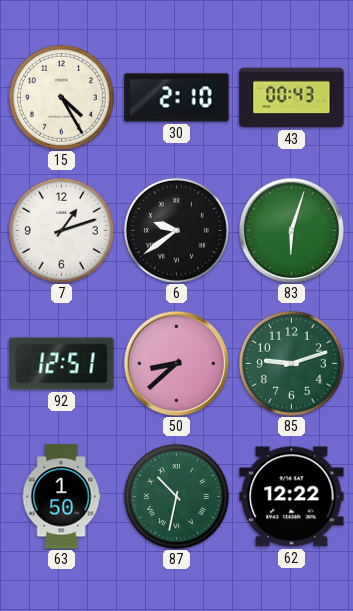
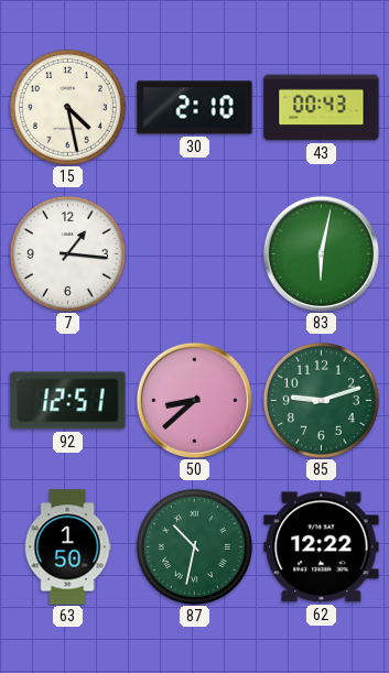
15: 4:25 -> 4:28
7: 1:12 -> 1:16
6: 9:39 -> none
83: 6:03 -> 6:02
